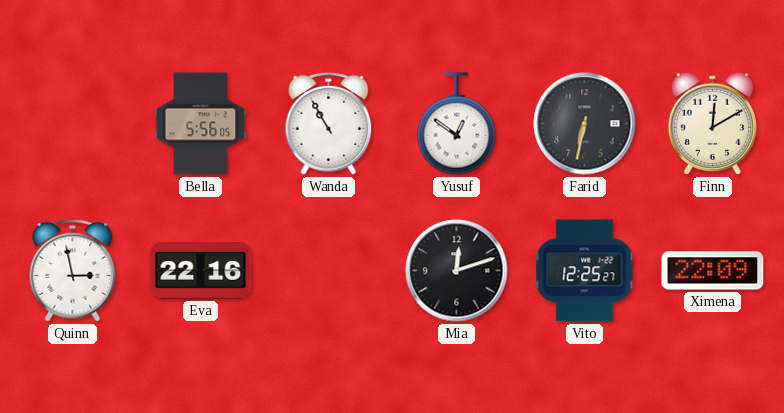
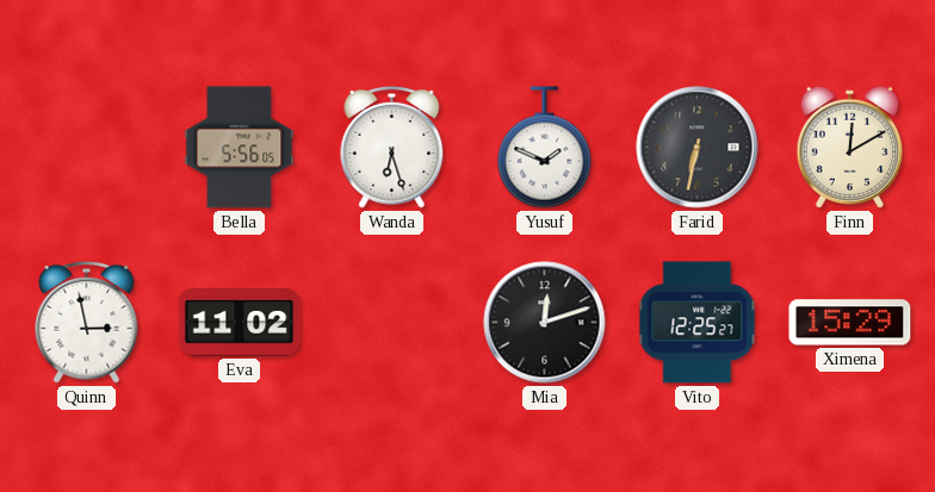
Wanda: 10:55 -> 6:27
Yusuf: 12:51 -> 1:49
Eva: 22:16 -> 11:02
Ximena: 22:09 -> 15:29
